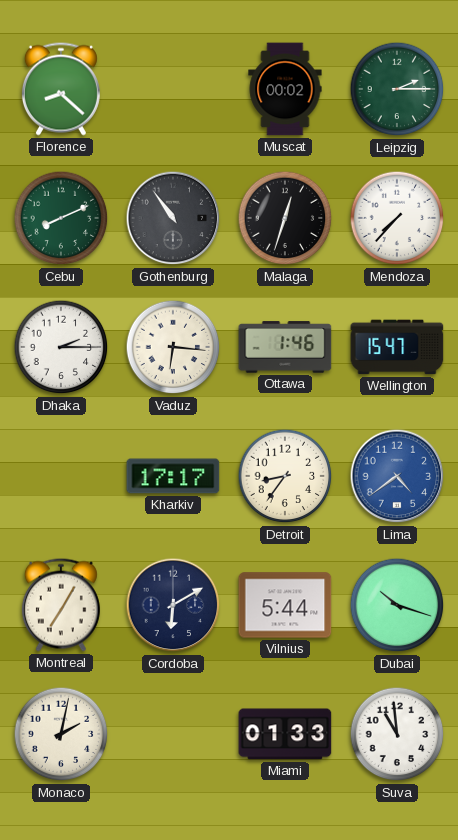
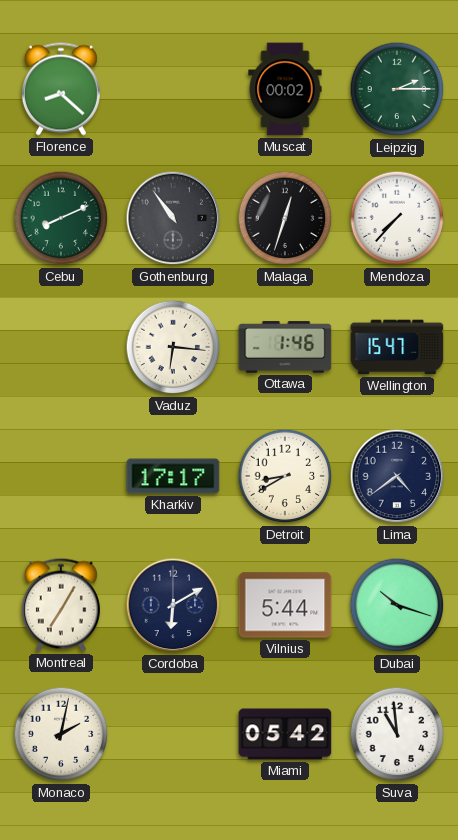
Dhaka: 2:15 -> none
Detroit: 8:36 -> 8:40
Lima dial: blue -> navy
Miami: 01:33 -> 05:42
